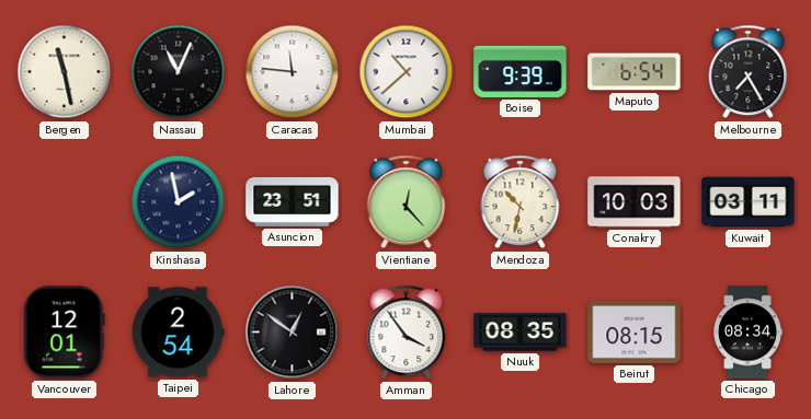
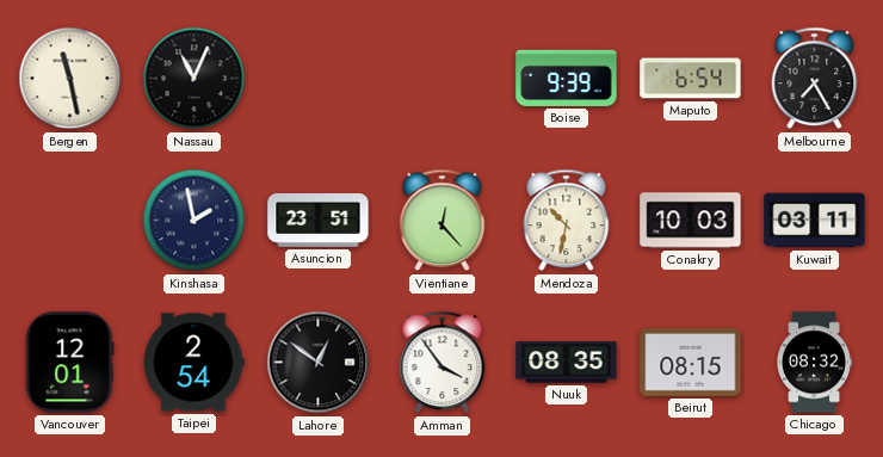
Caracas: 11:46 -> none
Mumbai: 10:38 -> none
Chicago: 08:34 -> 08:32
